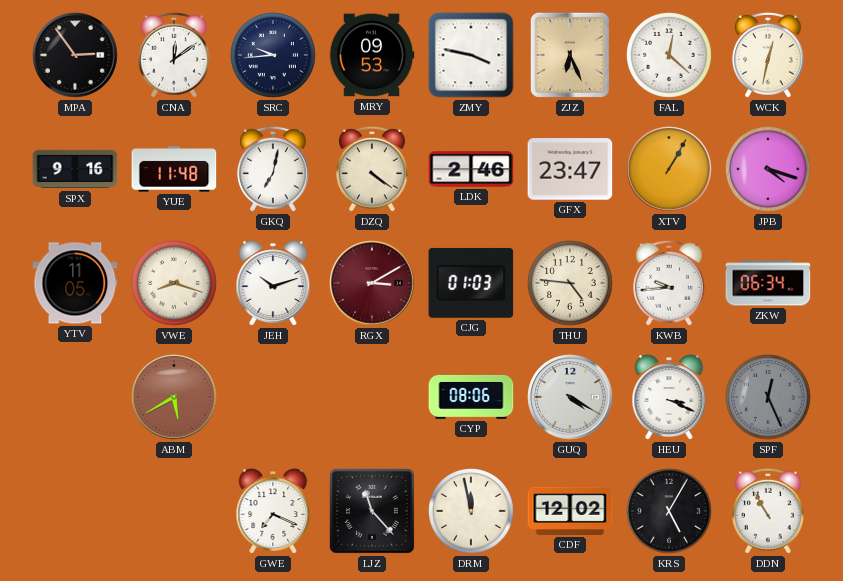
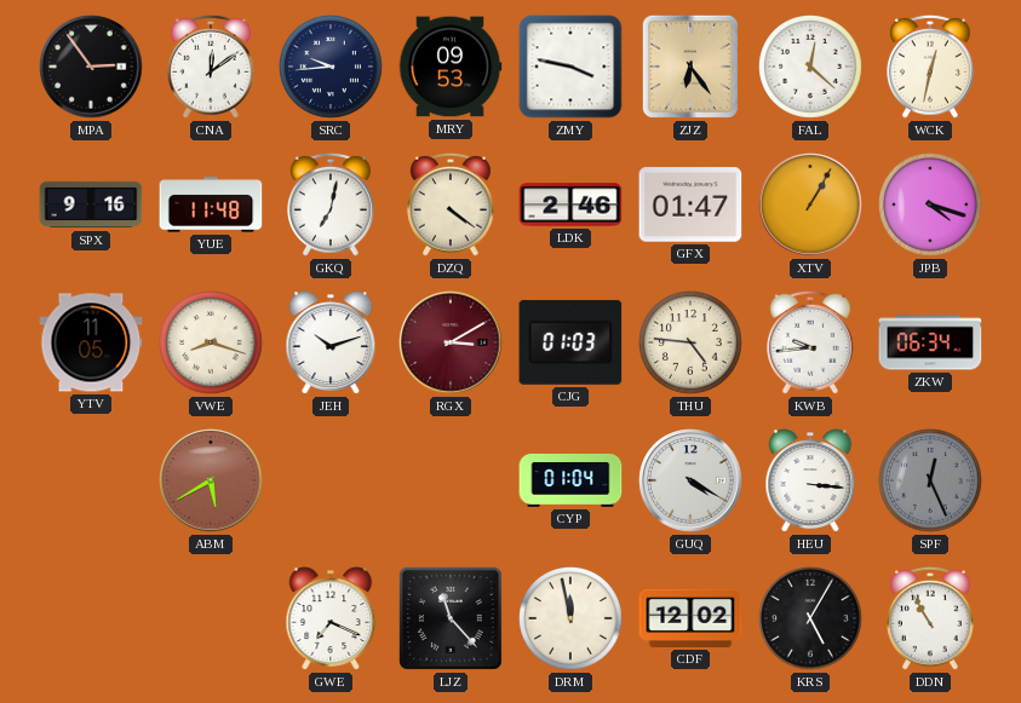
ZJZ: 6:26 -> 6:24
GFX: 23:47 -> 01:47
CYP: 08:06 -> 01:04
HEU: 3:19 -> 3:16
